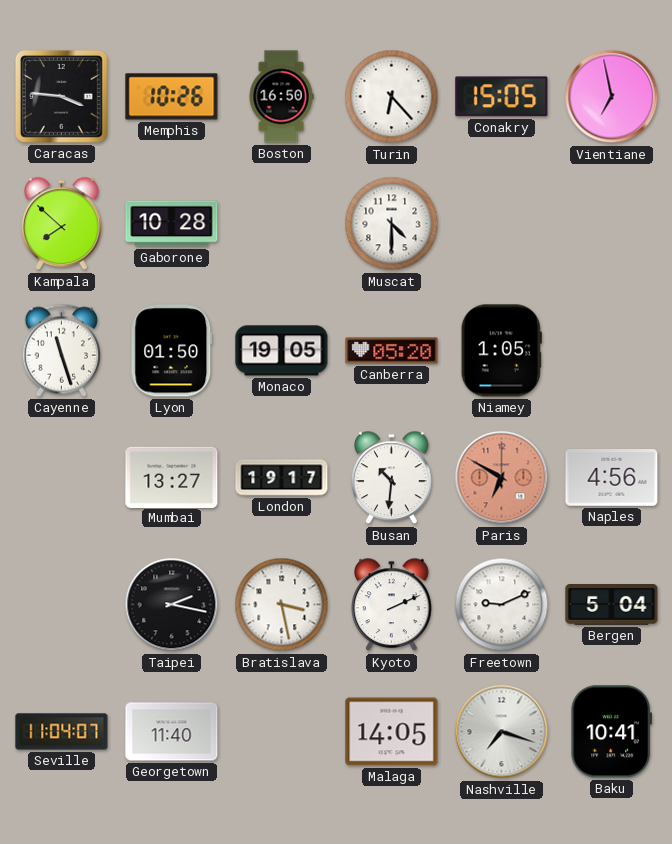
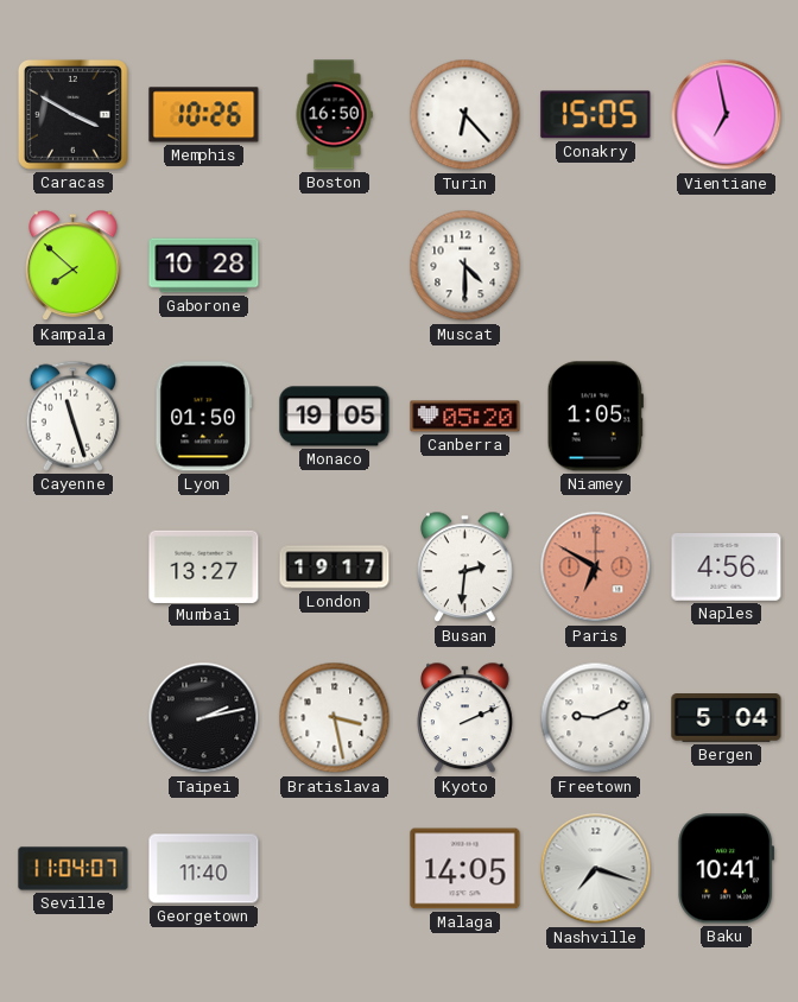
Caracas: 3:46 -> 3:50
Busan: 10:31 -> 2:31
Taipei: 2:17 -> 2:13
